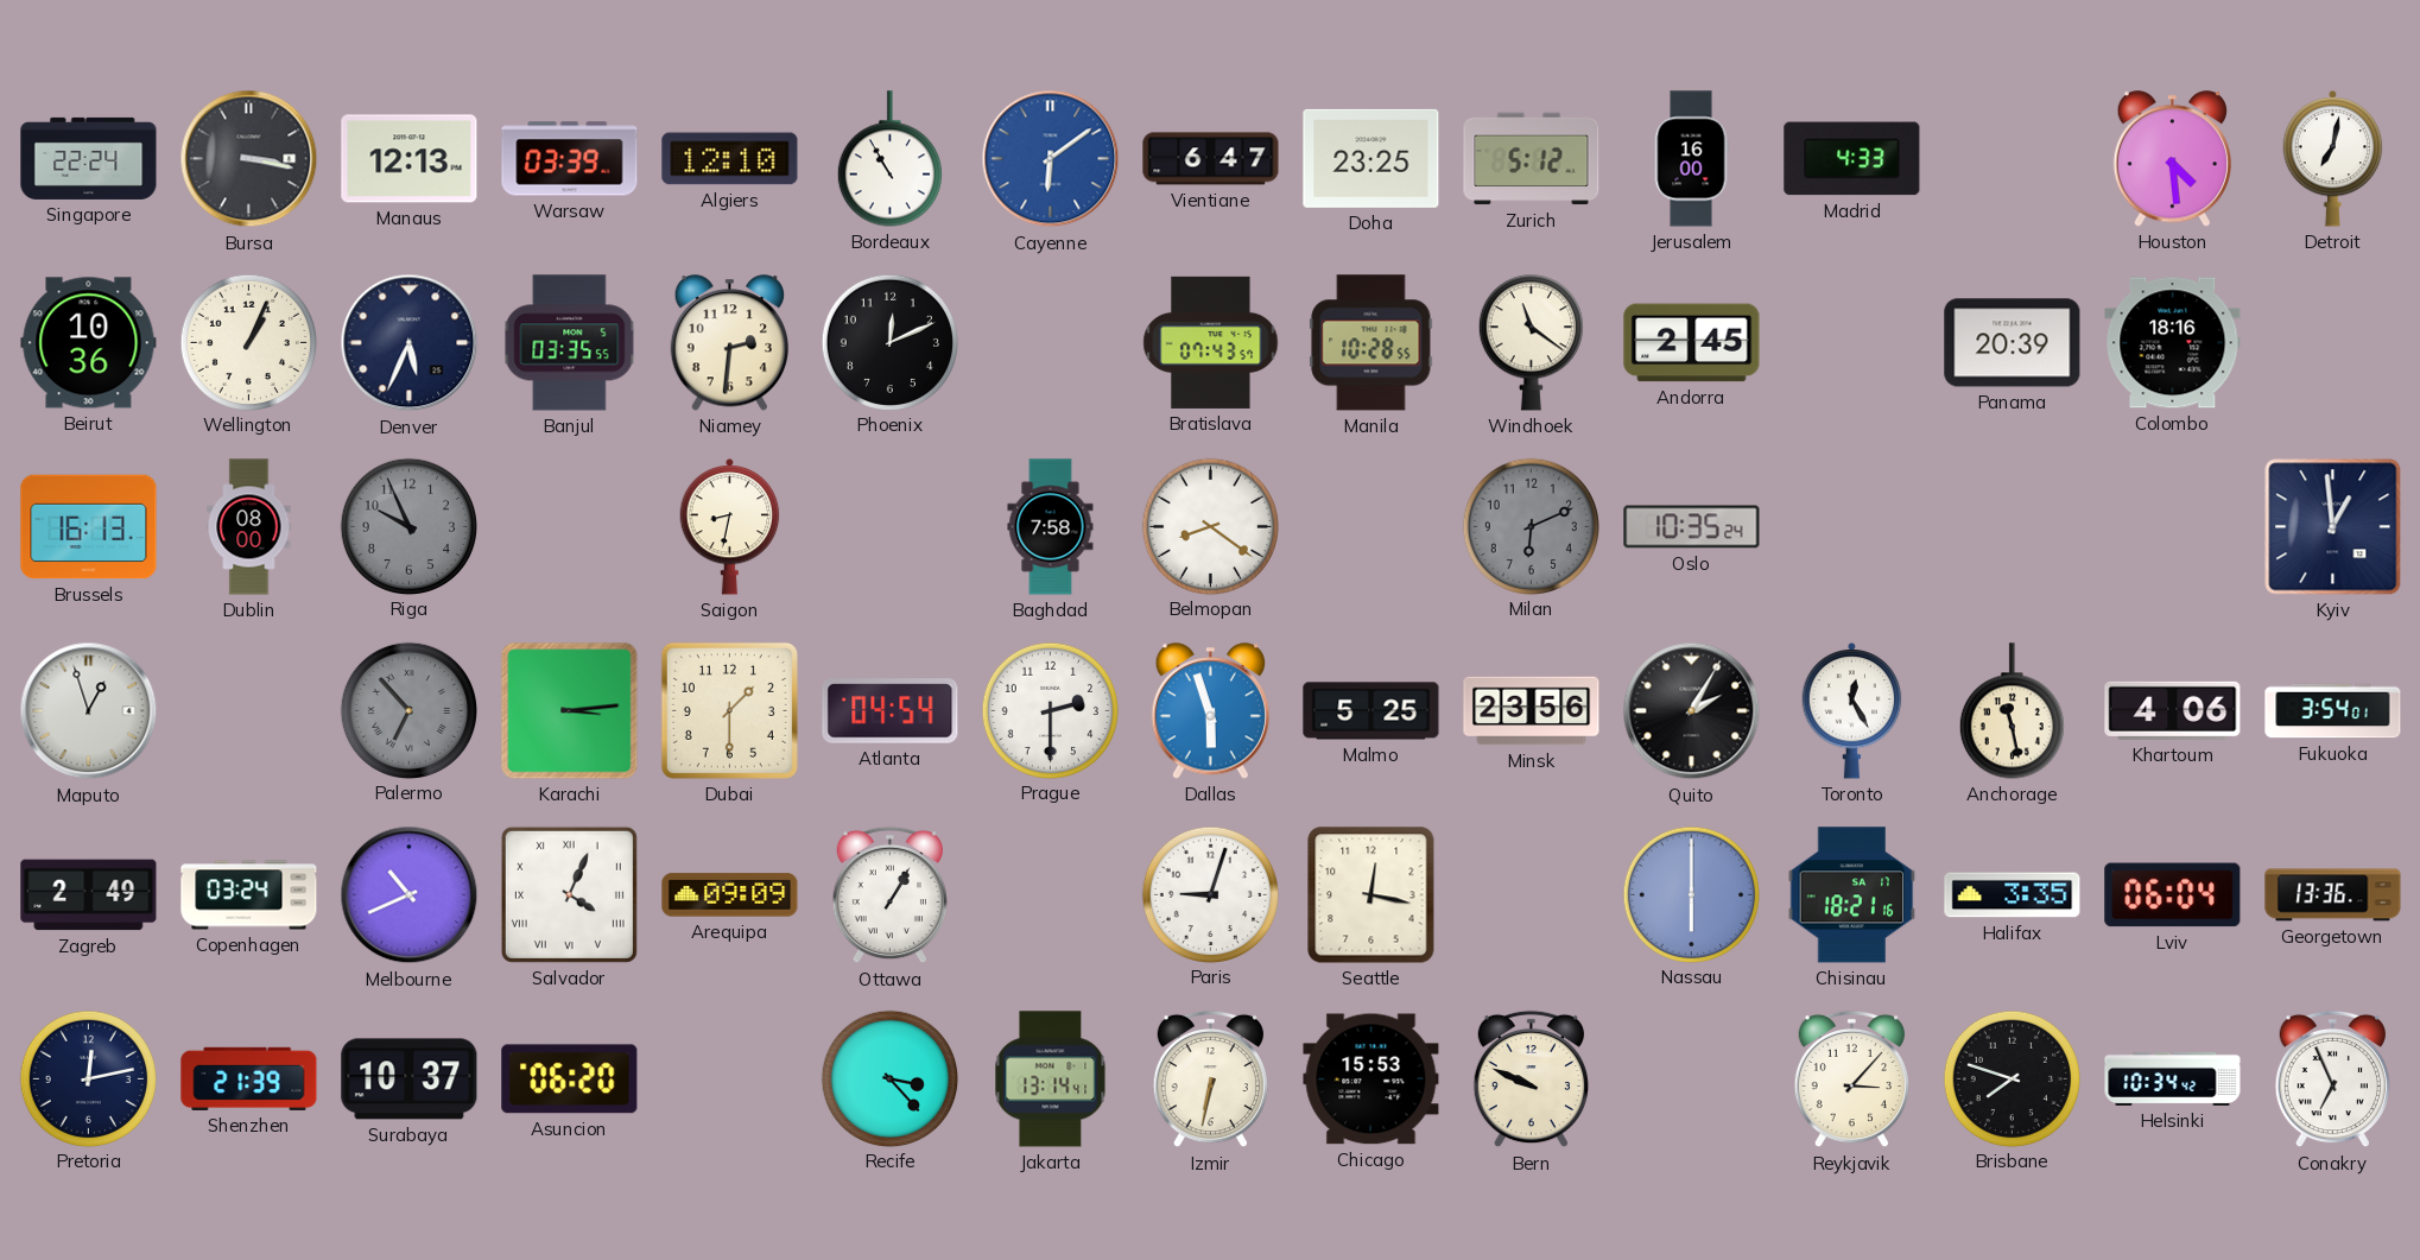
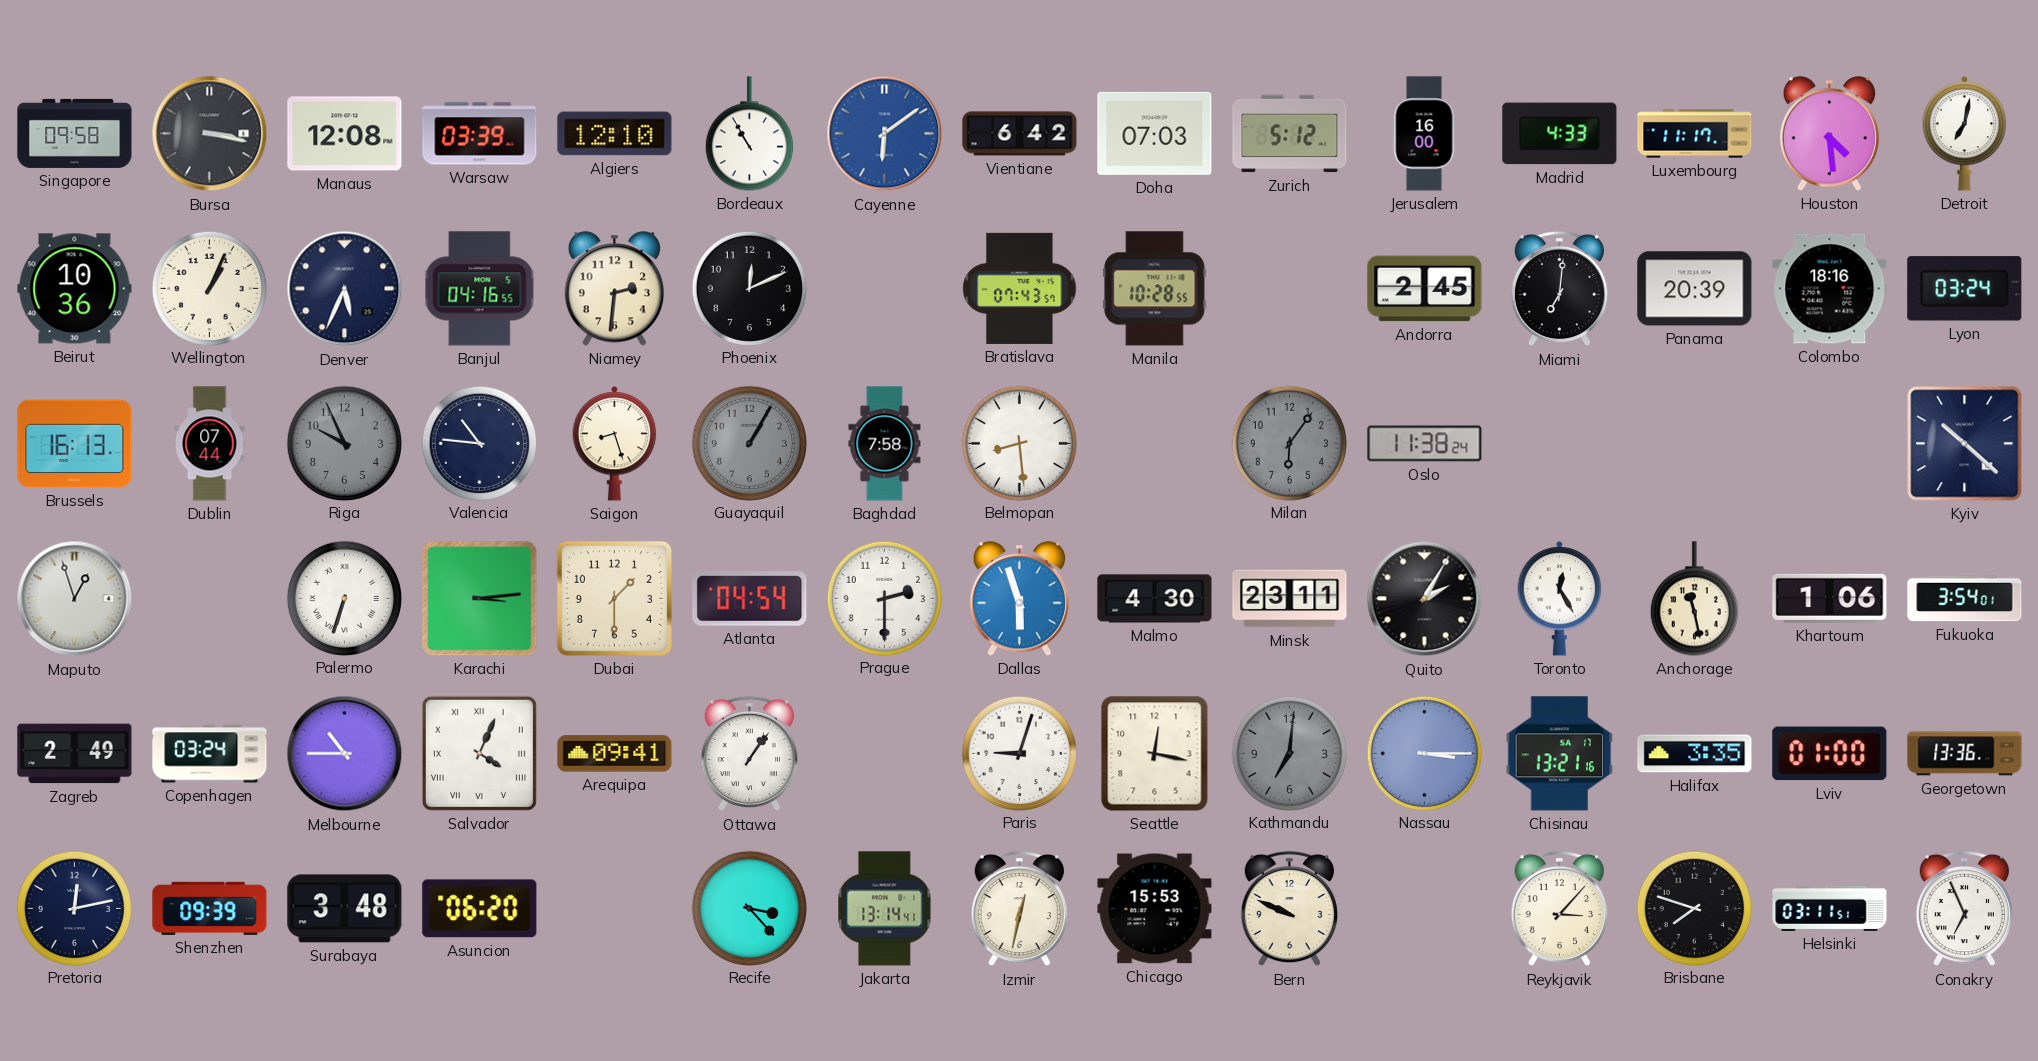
Singapore: 22:24 -> 09:58
Manaus: 12:13 -> 12:08
Vientiane: 6:47 -> 6:42
Doha: 23:25 -> 07:03
Luxembourg: none -> 11:17
Banjul: 03:35 -> 04:16
Windhoek: 11:21 -> none
Miami: none -> 7:01
Lyon: none -> 03:24
Dublin: 08:00 -> 07:44
Valencia: none -> 10:46
Saigon: 8:32 -> 8:27
Guayaquil: none -> 1:05
Belmopan: 8:21 -> 8:29
Milan: 6:11 -> 6:06
Oslo: 10:35 -> 11:38
Kyiv: 12:59 -> 10:22
Palermo: 6:53 -> 6:33
Palermo dial: grey -> white
Malmo: 5:25 -> 4:30
Minsk: 23:56 -> 23:11
Khartoum: 4:06 -> 1:06
Melbourne: 10:41 -> 10:45
Arequipa: 09:09 -> 09:41
Ottawa: 1:05 -> 1:06
Kathmandu: none -> 7:01
Nassau: 6:00 -> 3:15
Chisinau: 18:21 -> 13:21
Lviv: 06:04 -> 01:00
Shenzhen: 21:39 -> 09:39
Surabaya: 10:37 -> 3:48
Izmir: 6:32 -> 12:32
Helsinki: 10:34 -> 03:11
